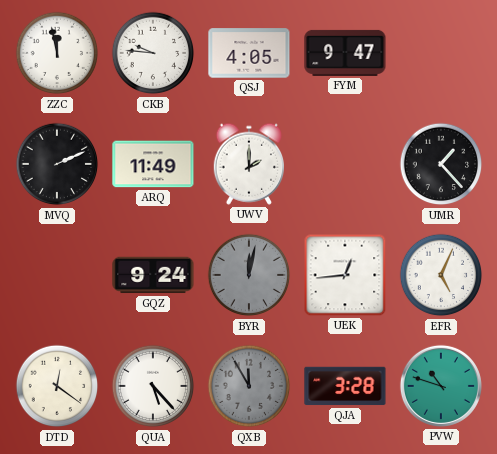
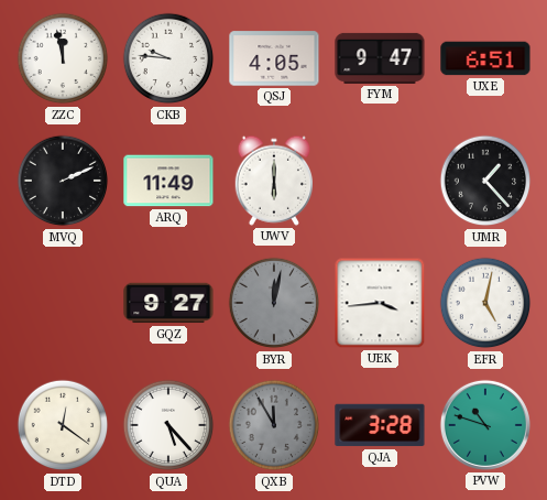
UXE: none -> 6:51
UWV: 2:00 -> 6:00
GQZ: 9:24 -> 9:27
UEK: 12:44 -> 3:44
EFR: 5:04 -> 5:02
